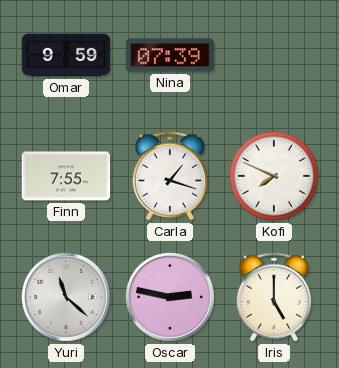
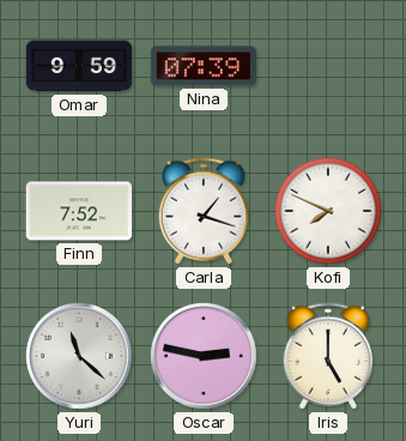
Finn: 7:55 -> 7:52
